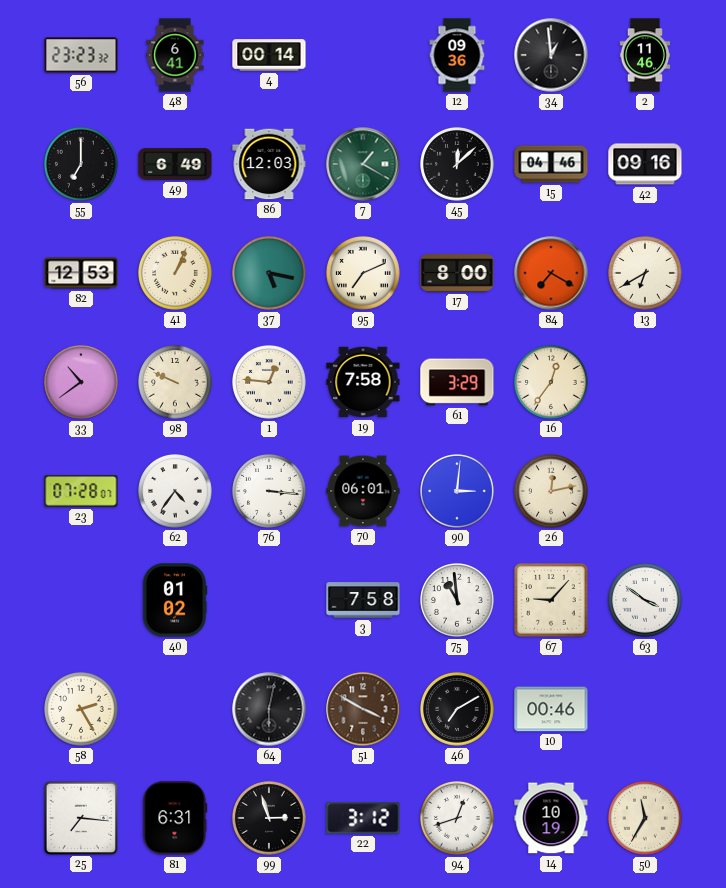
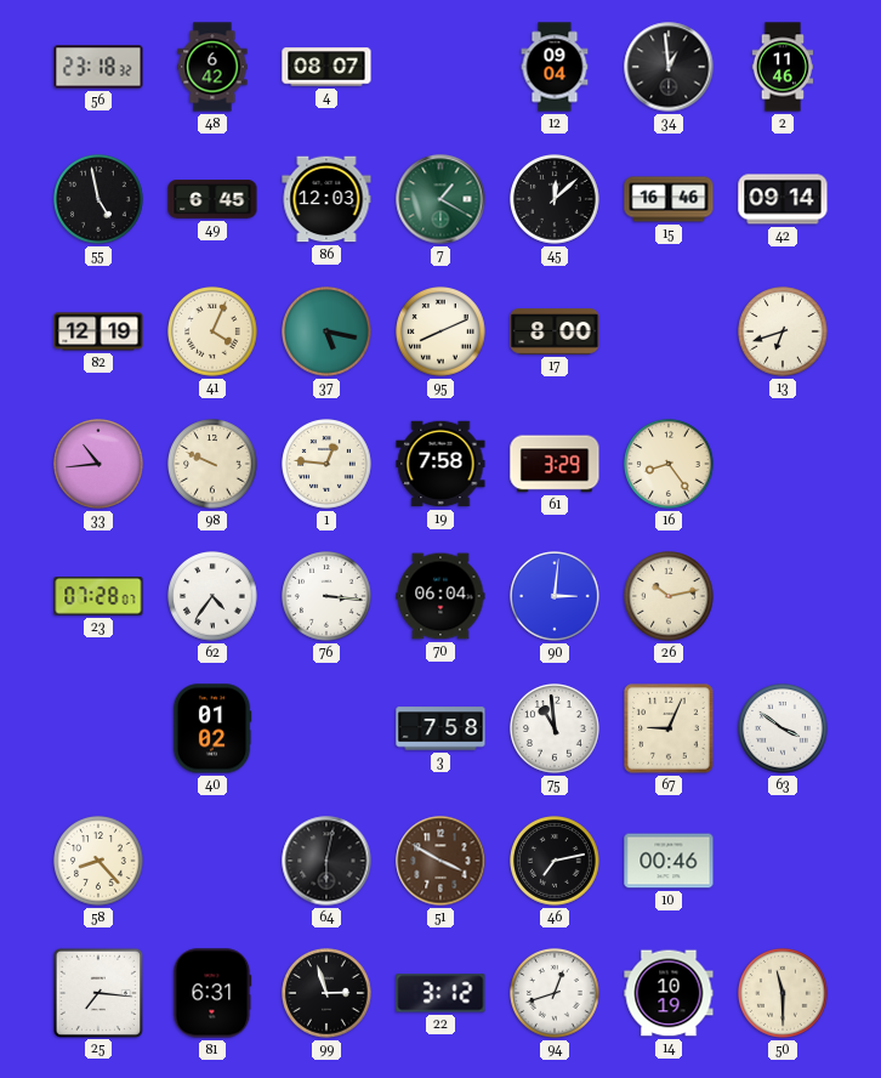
56: 23:23 -> 23:18
48: 6:41 -> 6:42
4: 00:14 -> 08:07
12: 09:36 -> 09:04
55: 7:00 -> 4:58
49: 6:49 -> 6:45
15: 04:46 -> 16:46
42: 09:16 -> 09:14
82: 12:53 -> 12:19
41: 1:04 -> 4:04
95: 7:11 -> 8:11
84: 7:20 -> none
13: 6:40 -> 6:42
33: 10:39 -> 10:44
16: 12:36 -> 8:24
70: 06:01 -> 06:04
26: 12:13 -> 10:13
67: 9:07 -> 9:04
58: 2:25 -> 8:23
46: 7:10 -> 7:13
50: 11:35 -> 11:30
